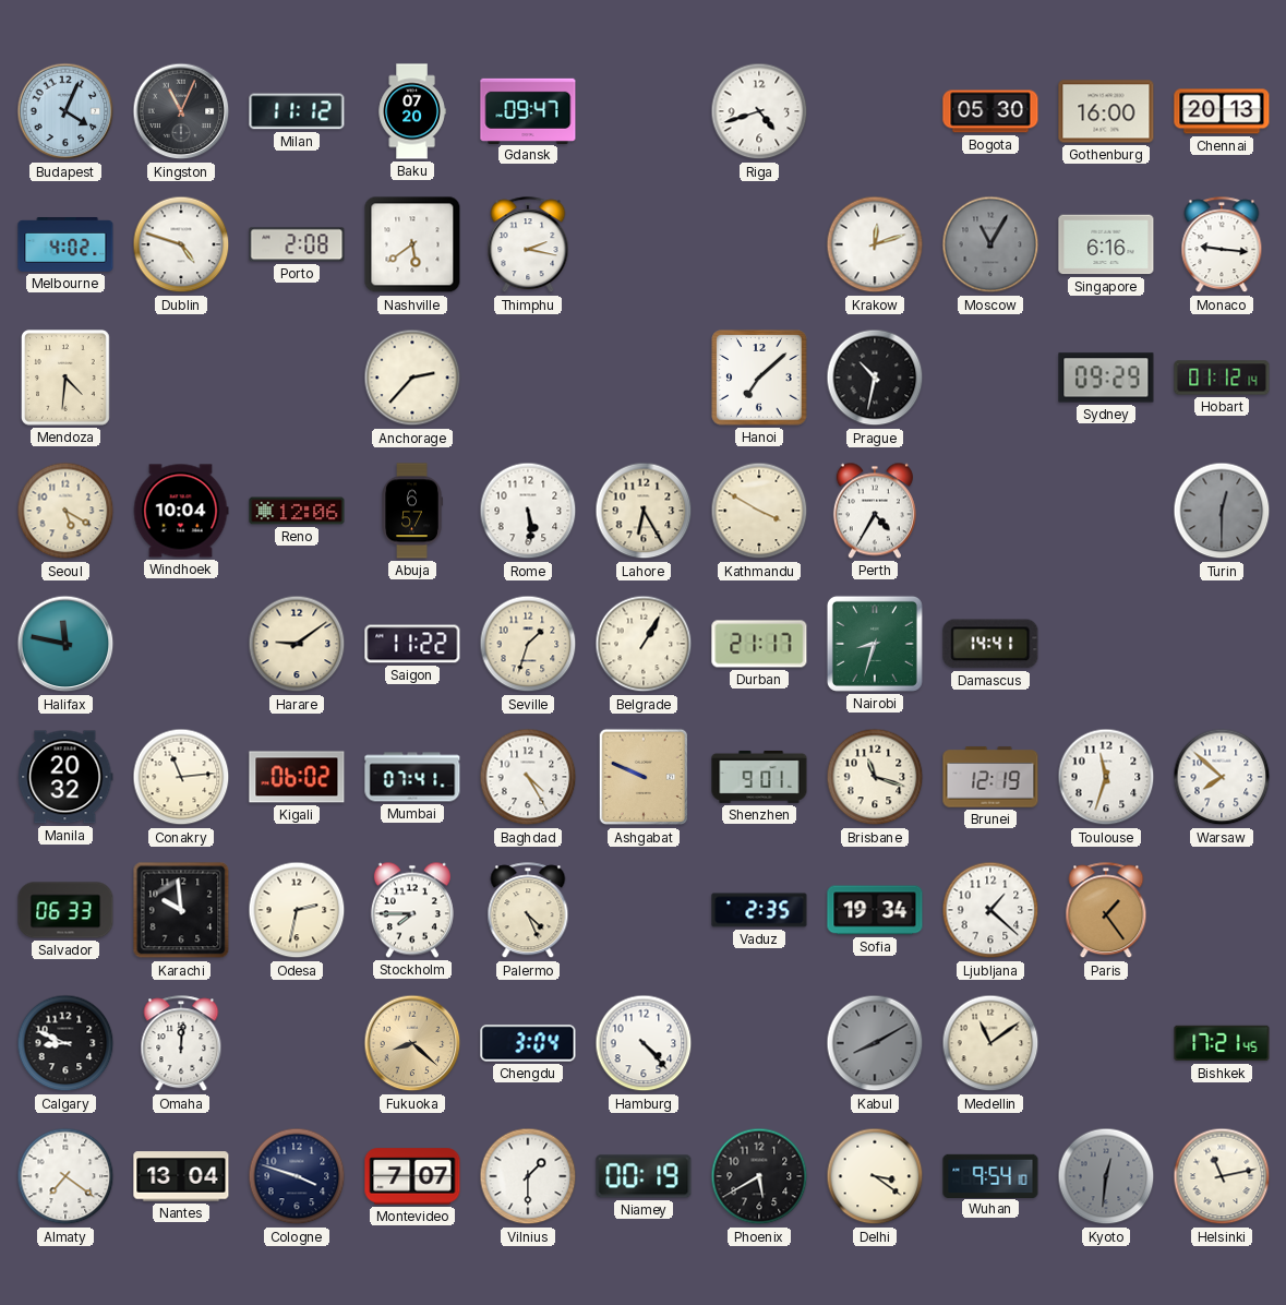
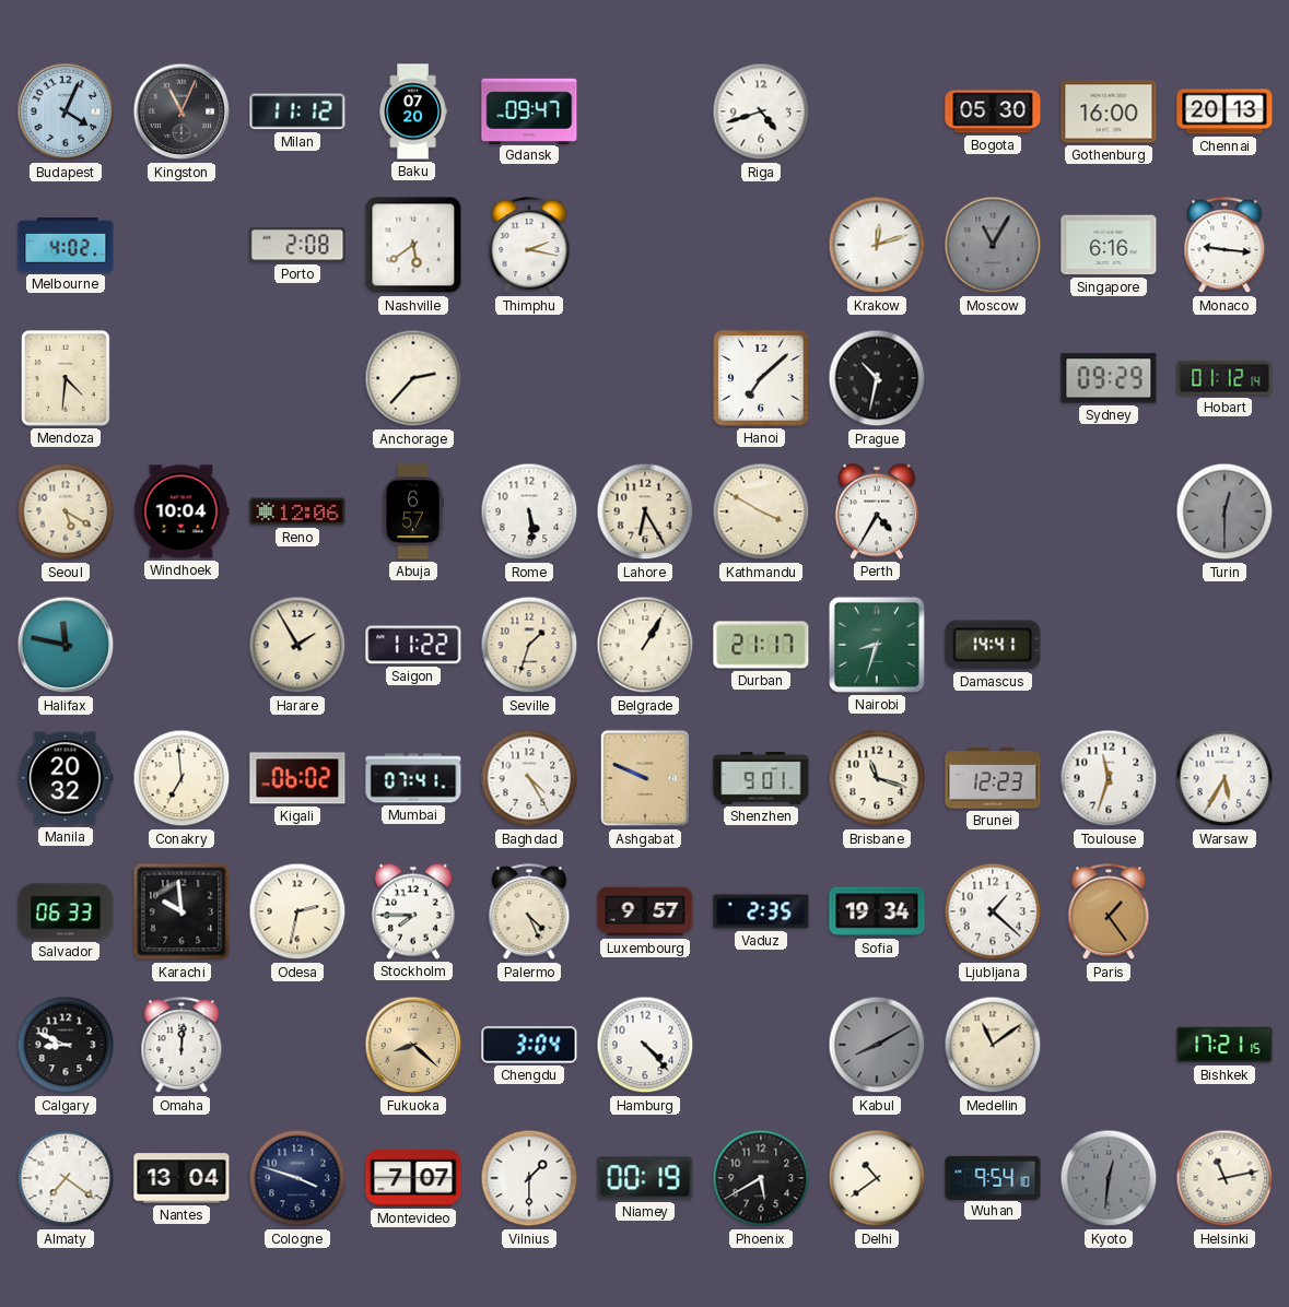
Dublin: 4:48 -> none
Harare: 9:09 -> 1:55
Conakry: 11:14 -> 6:59
Brunei: 12:19 -> 12:23
Warsaw: 7:52 -> 5:35
Luxembourg: none -> 9:57
Bishkek: 17:21:45 -> 17:21:15
Delhi: 3:21 -> 10:39
